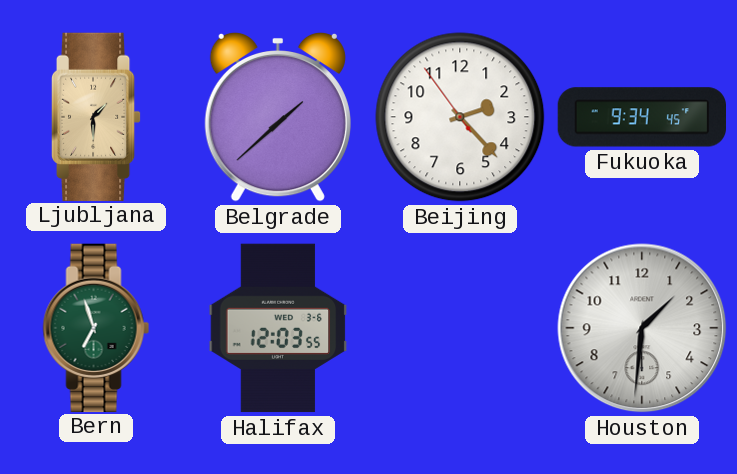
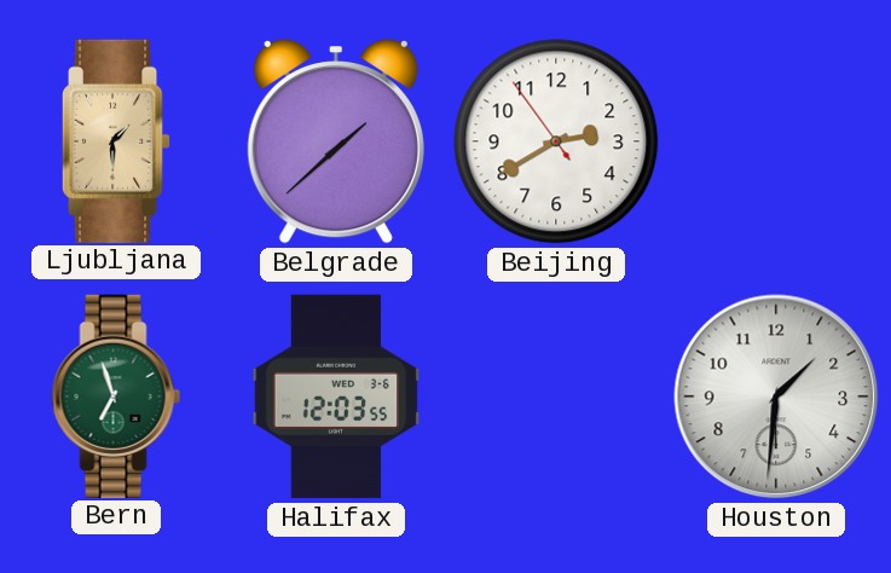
Beijing: 2:22 -> 2:39
Fukuoka: 9:34 -> none
